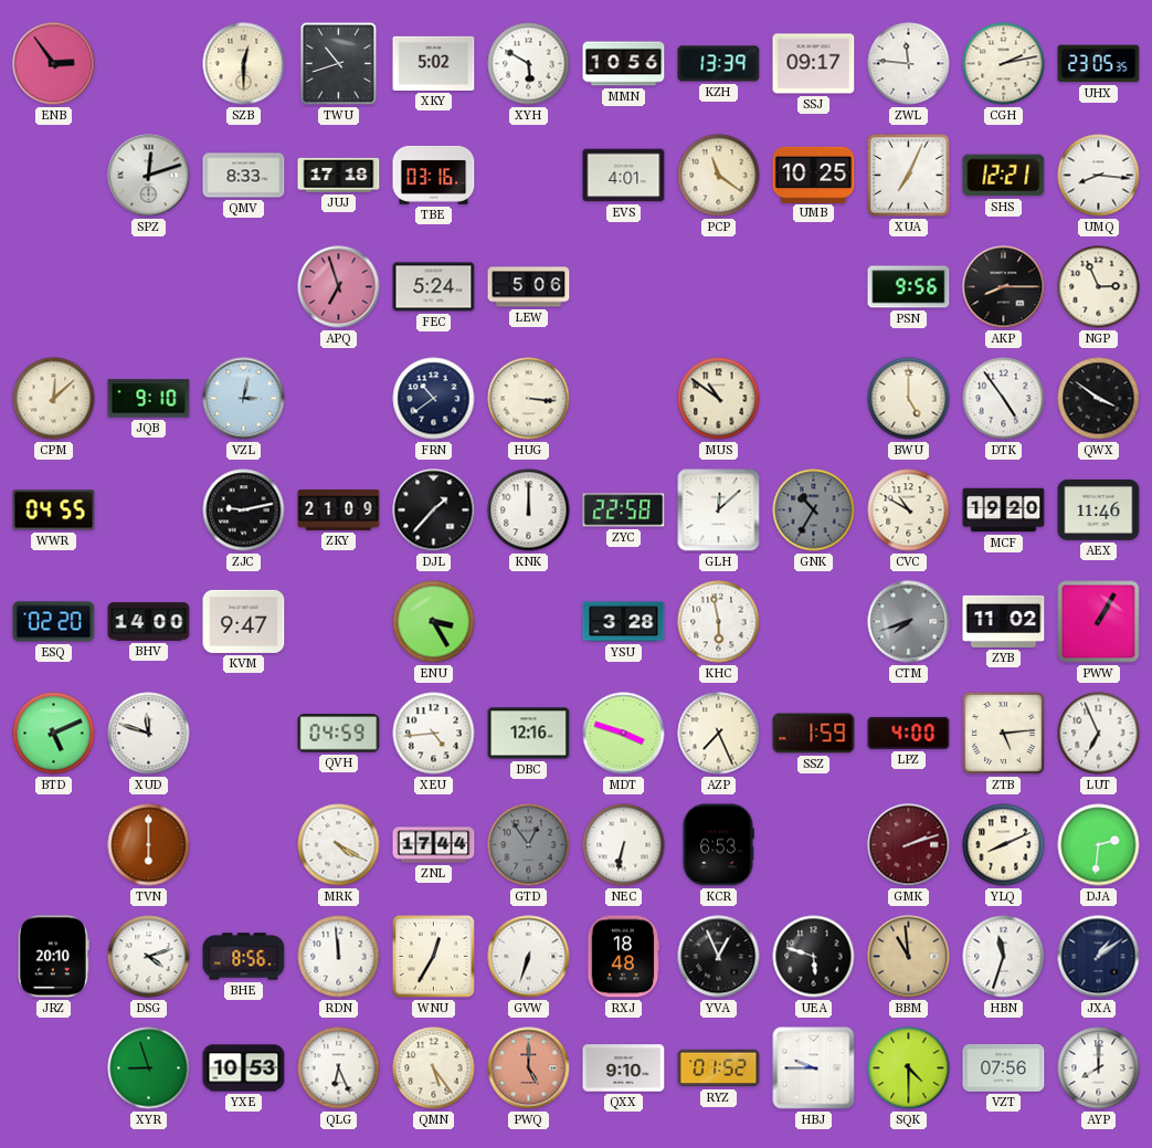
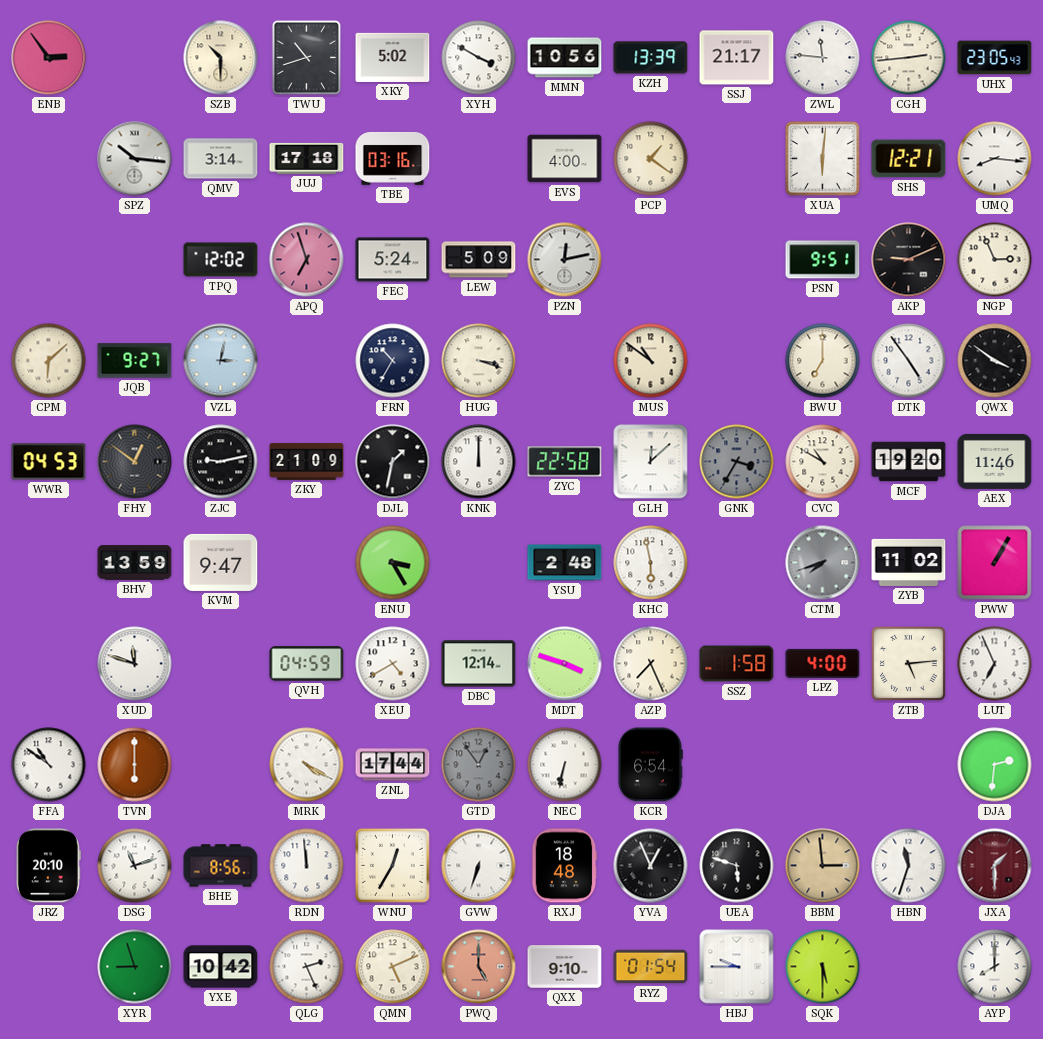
SZB: 12:30 -> 10:30
XYH: 5:50 -> 3:50
SSJ: 09:17 -> 21:17
CGH: 2:13 -> 2:44
UHX: 23:05:35 -> 23:05:43
SPZ: 12:12 -> 10:16
QMV: 8:33 -> 3:14
EVS: 4:01 -> 4:00
PCP: 11:21 -> 1:21
UMB: 10:25 -> none
XUA: 7:04 -> 6:01
TPQ: none -> 12:02
LEW: 5:06 -> 5:09
PZN: none -> 12:13
PSN: 9:56 -> 9:51
AKP: 8:15 -> 9:11
CPM: 12:08 -> 6:08
JQB: 9:10 -> 9:27
FRN: 10:39 -> 10:35
HUG: 3:16 -> 3:18
BWU: 5:00 -> 7:00
WWR: 04:55 -> 04:53
FHY: none -> 12:51
DJL: 1:37 -> 1:32
GNK: 10:35 -> 3:35
ESQ: 02:20 -> none
BHV: 14:00 -> 13:59
YSU: 3:28 -> 2:48
BTD: 5:11 -> none
XEU: 4:44 -> 4:40
DBC: 12:16 -> 12:14
SSZ: 1:59 -> 1:58
FFA: none -> 10:51
KCR: 6:53 -> 6:54
GMK: 2:12 -> none
YLQ: 8:11 -> none
DSG: 4:12 -> 11:12
BBM: 10:59 -> 2:59
JXA: 1:09 -> 1:30
JXA dial: navy -> burgundy
YXE: 10:53 -> 10:42
QLG: 6:26 -> 2:26
QMN: 5:24 -> 5:11
RYZ: 01:52 -> 01:54
SQK: 4:30 -> 5:30
VZT: 07:56 -> none
